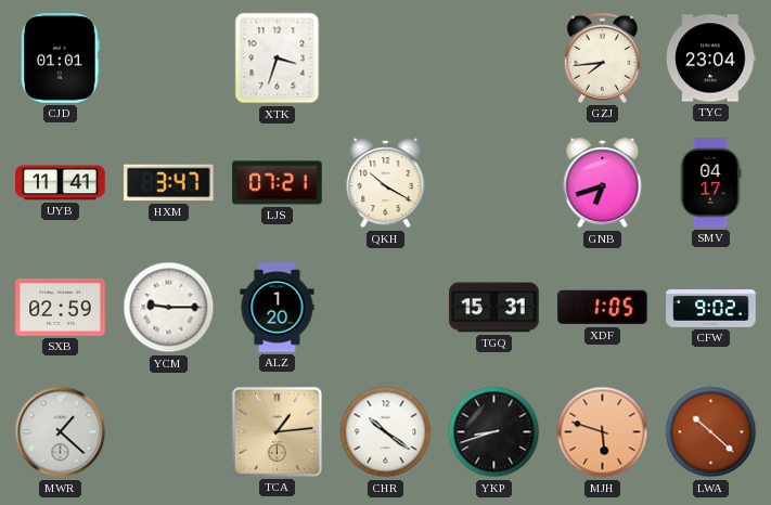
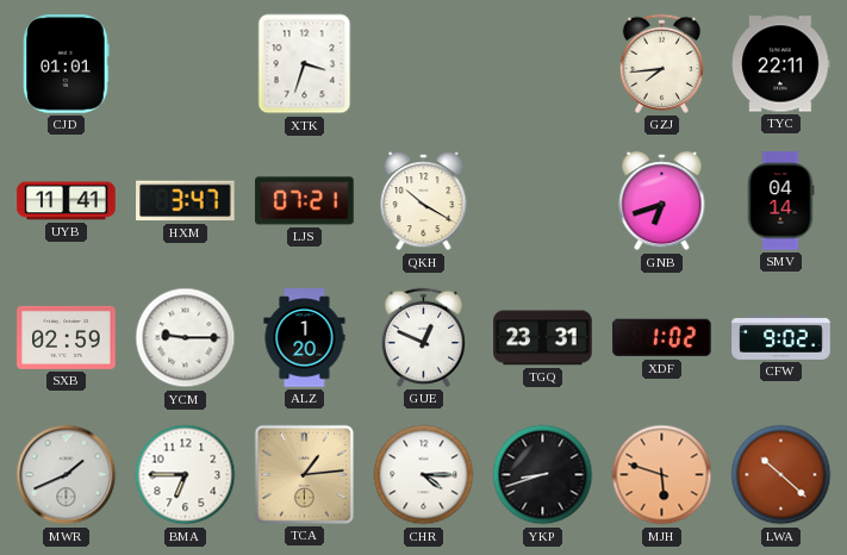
TYC: 23:04 -> 22:11
SMV: 04:17 -> 04:14
GUE: none -> 12:49
TGQ: 15:31 -> 23:31
XDF: 1:05 -> 1:02
MWR: 1:22 -> 1:41
BMA: none -> 6:45
CHR: 10:21 -> 4:15
